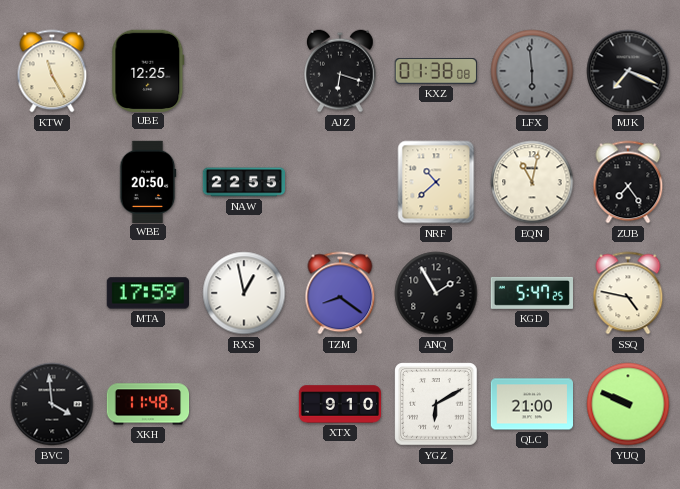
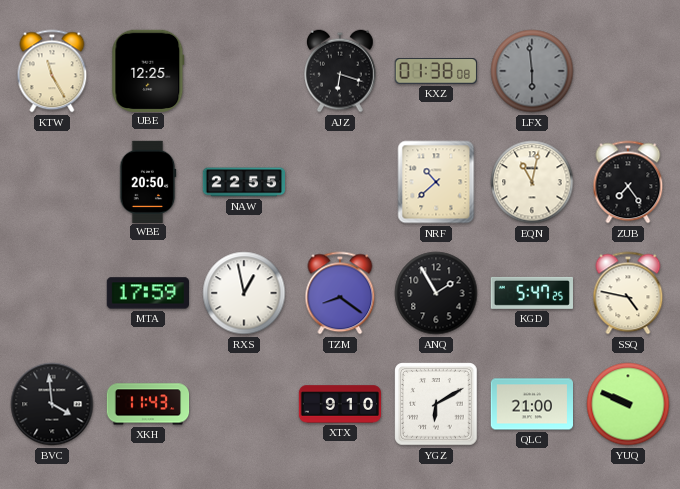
MJK: 7:19 -> none
XKH: 11:48 -> 11:43
